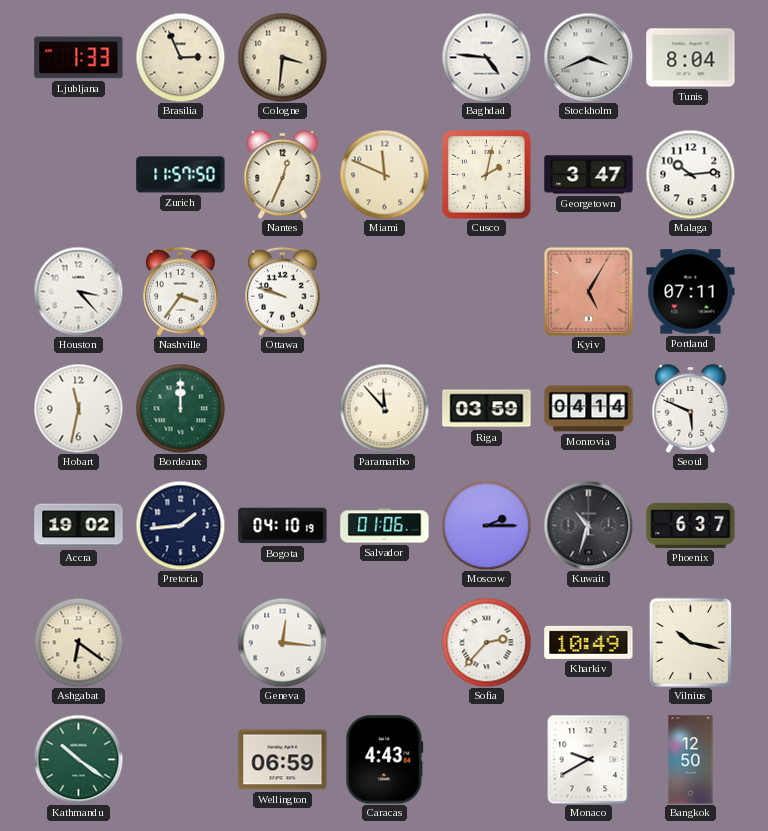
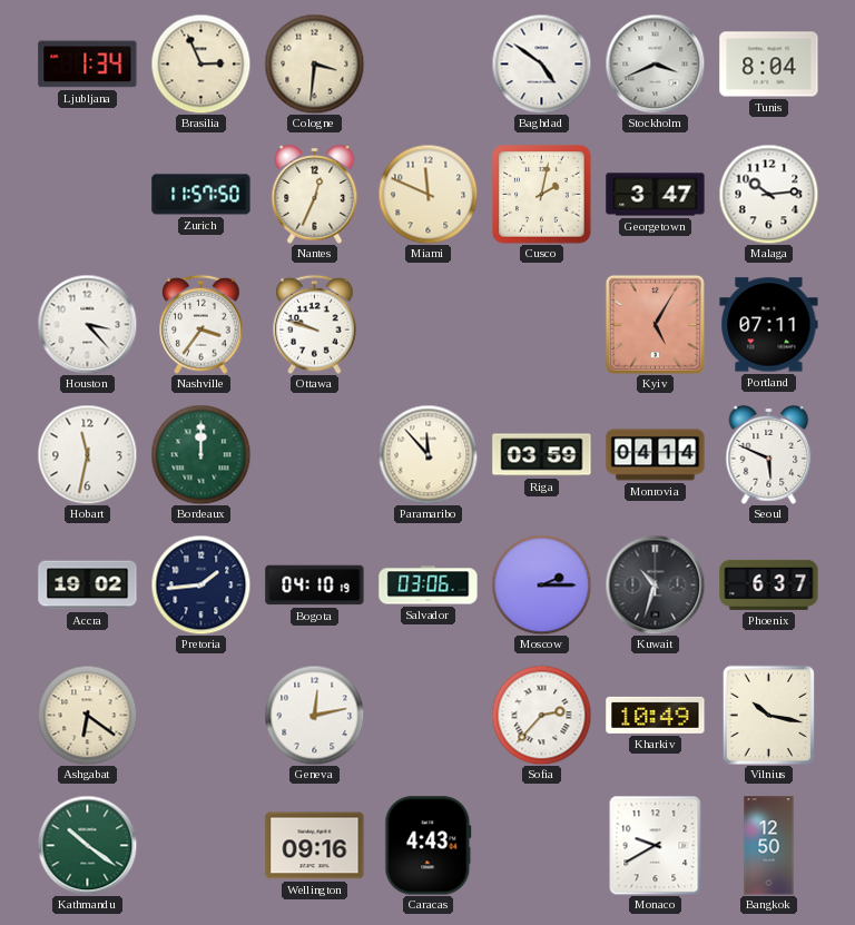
Ljubljana: 1:33 -> 1:34
Baghdad: 4:46 -> 4:51
Salvador: 01:06 -> 03:06
Geneva: 12:16 -> 12:13
Wellington: 06:59 -> 09:16
